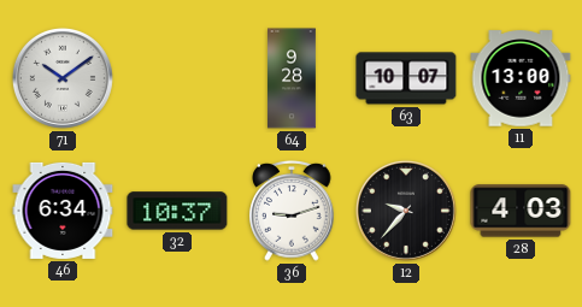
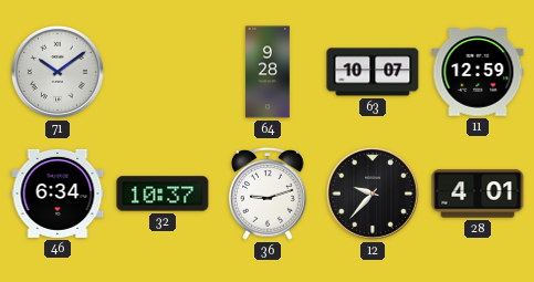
11: 13:00 -> 12:59
28: 4:03 -> 4:01
